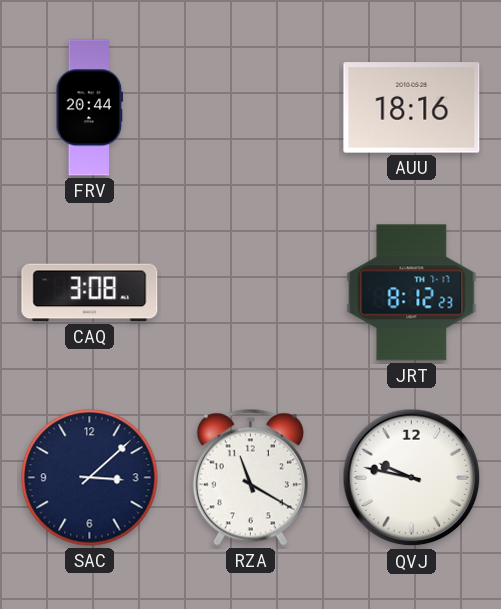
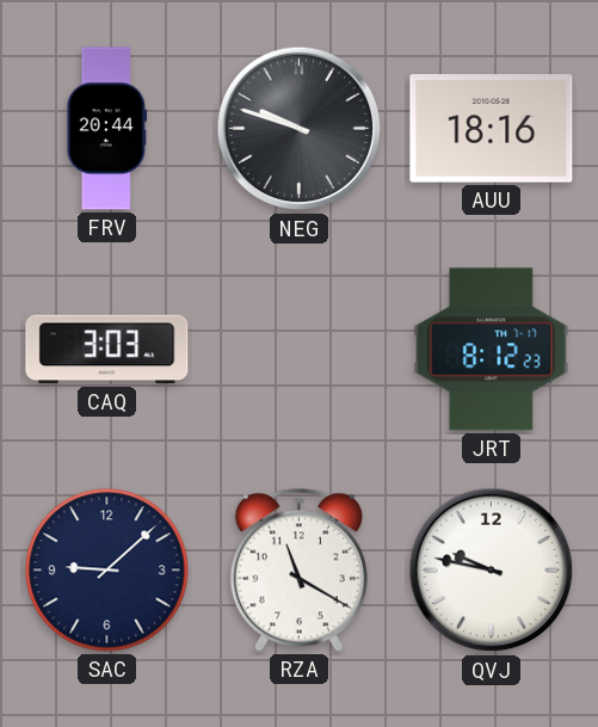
NEG: none -> 9:48
CAQ: 3:08 -> 3:03
SAC: 3:08 -> 9:08
